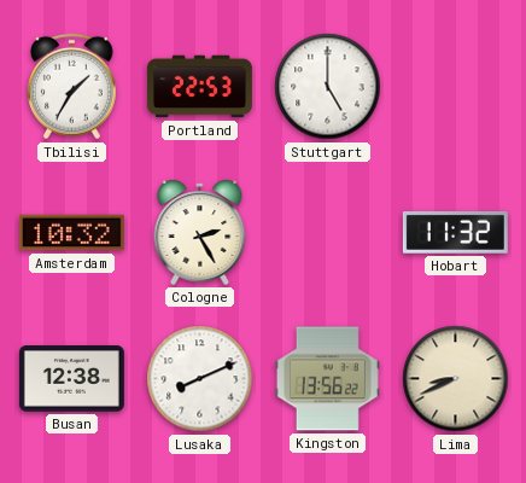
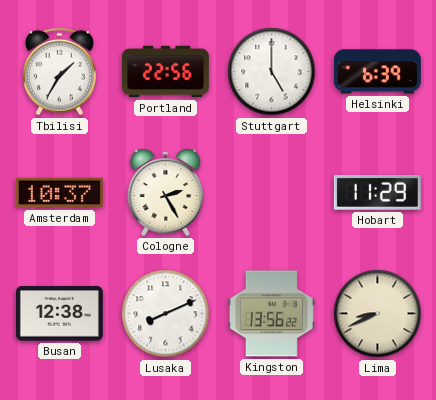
Portland: 22:53 -> 22:56
Helsinki: none -> 6:39
Amsterdam: 10:32 -> 10:37
Hobart: 11:32 -> 11:29
